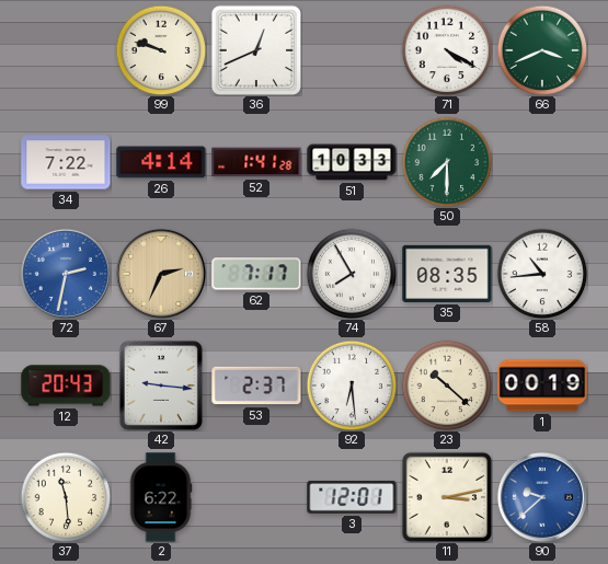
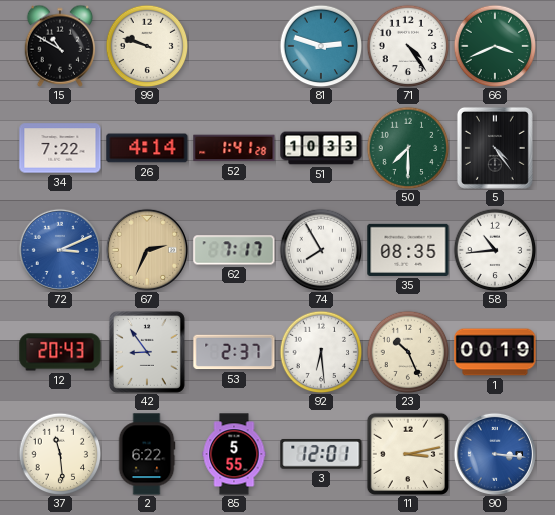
15: none -> 10:50
36: 12:41 -> none
81: none -> 2:48
71: 4:20 -> 4:24
5: none -> 4:24
72: 2:32 -> 3:11
42: 9:16 -> 8:54
23: 10:22 -> 10:26
85: none -> 5:55
90: 9:38 -> 3:16
